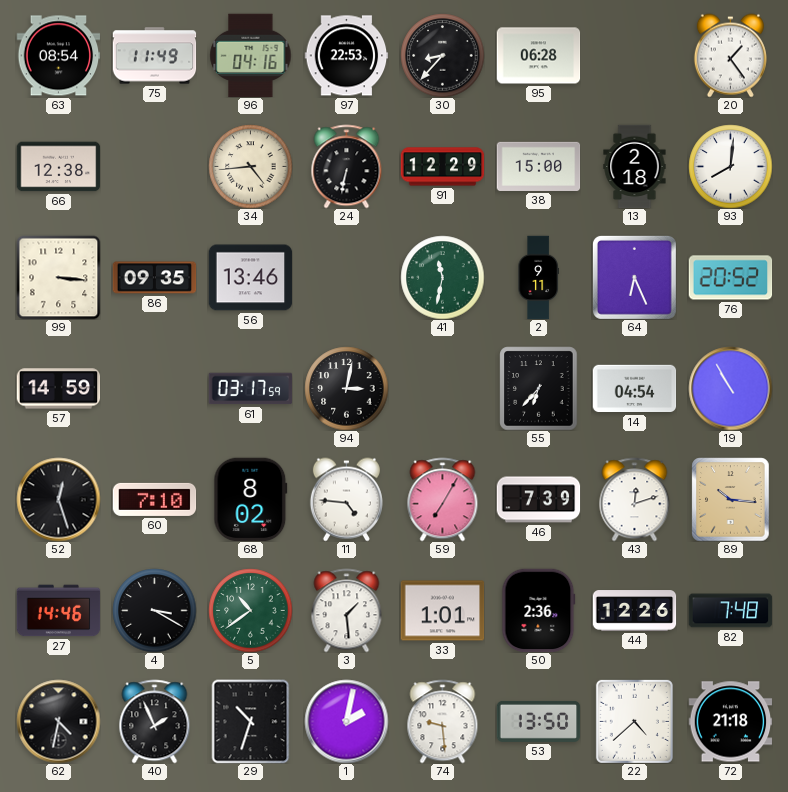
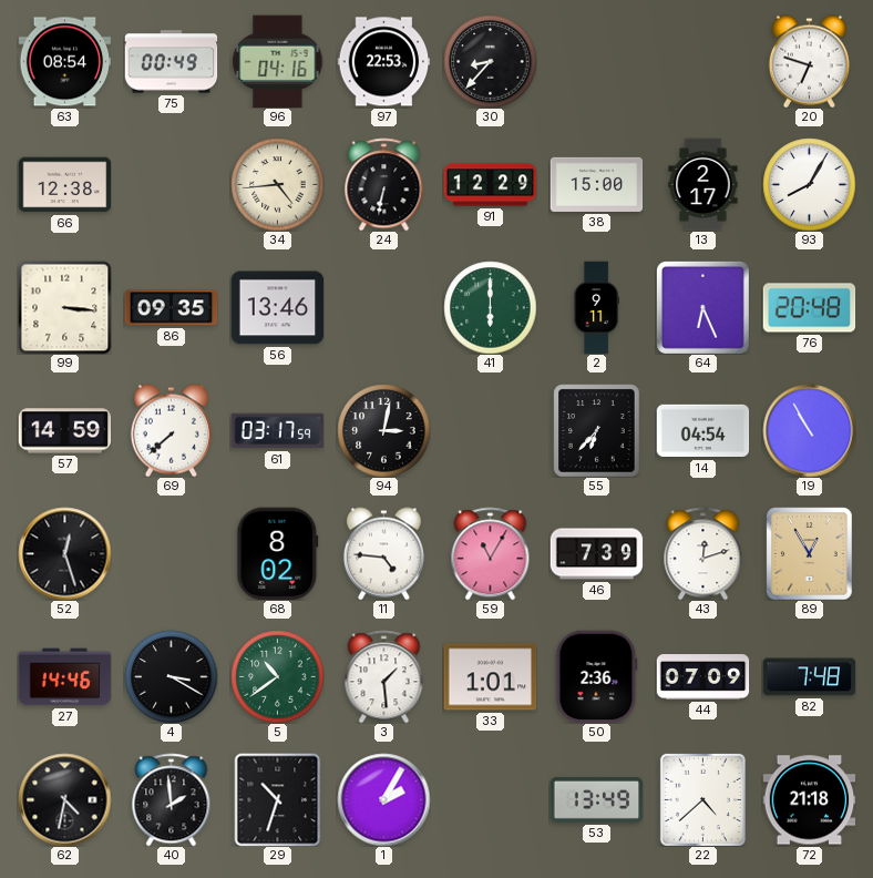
75: 11:49 -> 00:49
95: 06:28 -> none
20: 1:24 -> 6:48
13: 2:18 -> 2:17
93: 8:01 -> 8:05
41: 11:32 -> 6:00
76: 20:52 -> 20:48
69: none -> 7:38
60: 7:10 -> none
59: 7:05 -> 11:05
89: 10:16 -> 12:55
44: 12:26 -> 07:09
40: 1:56 -> 1:59
1: 2:02 -> 2:05
74: 9:29 -> none
53: 13:50 -> 13:49
